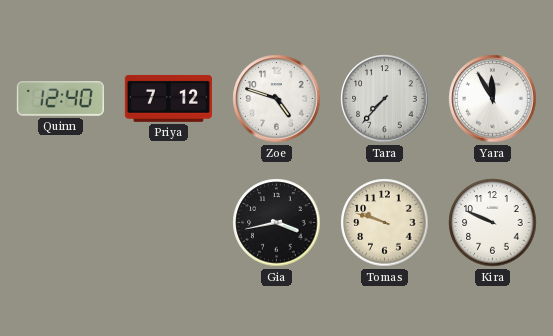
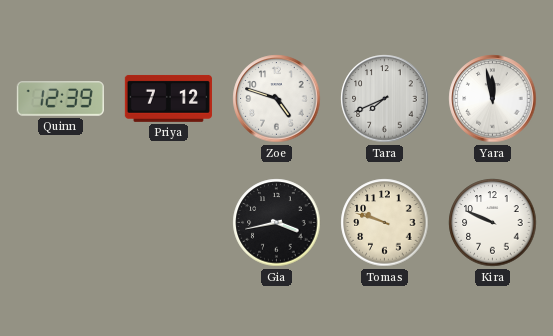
Quinn: 12:40 -> 12:39
Tara: 7:37 -> 7:41
Yara: 11:55 -> 11:58
